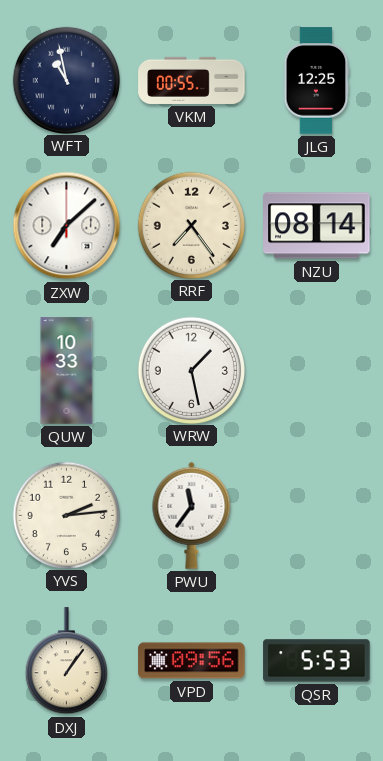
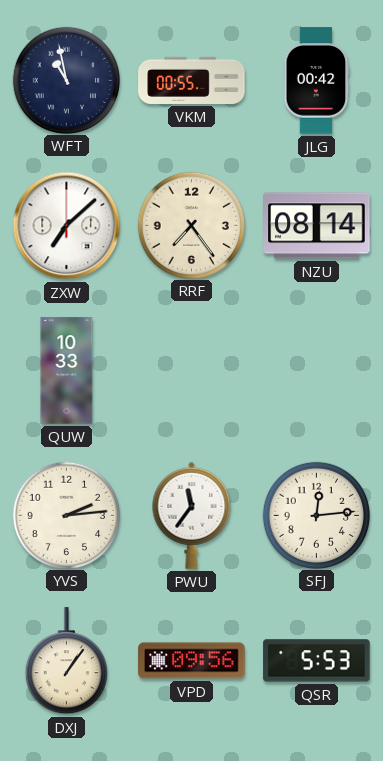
JLG: 12:25 -> 00:42
WRW: 1:28 -> none
SFJ: none -> 12:14
